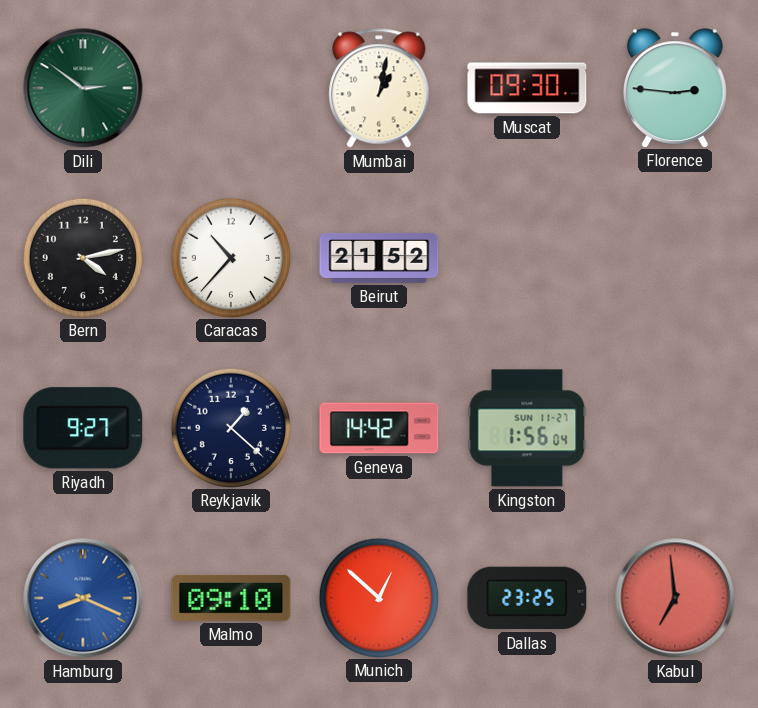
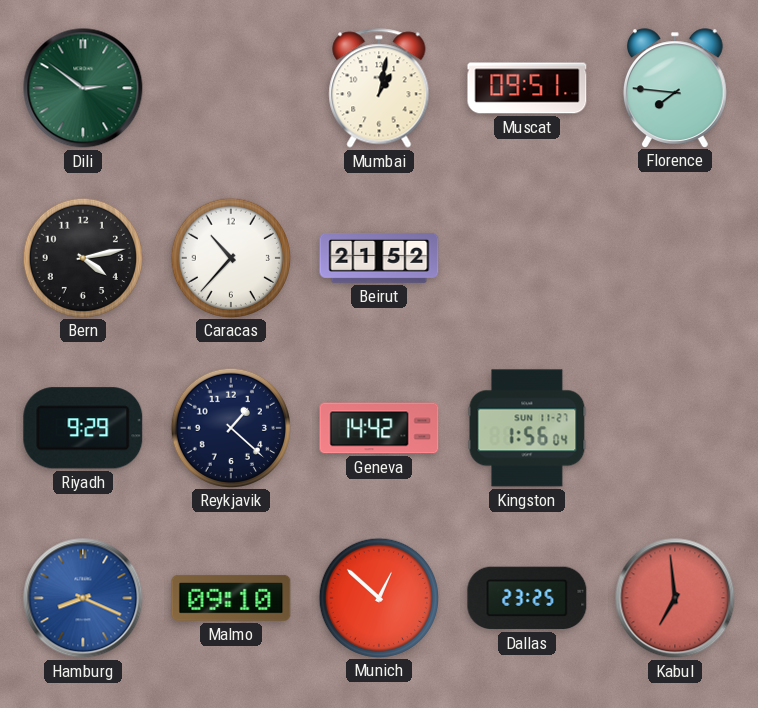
Muscat: 09:30 -> 09:51
Florence: 2:46 -> 7:46
Riyadh: 9:27 -> 9:29
